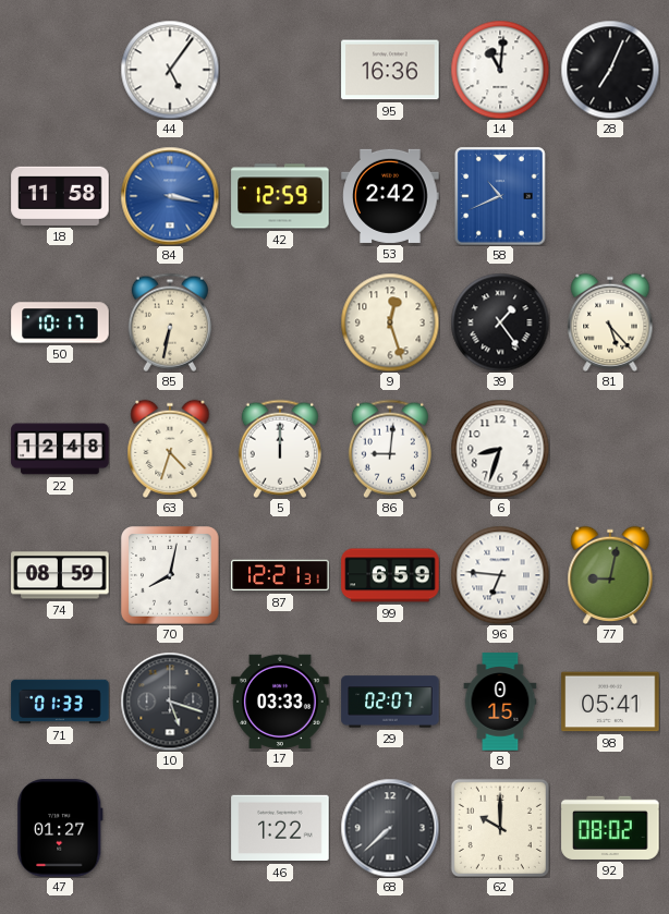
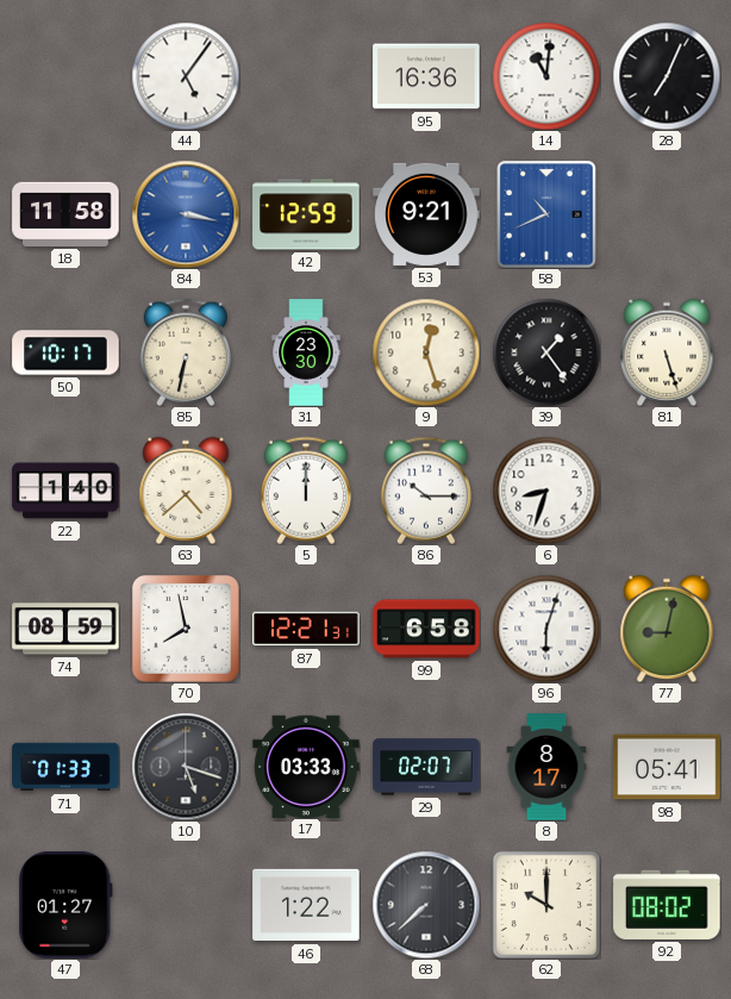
53: 2:42 -> 9:21
31: none -> 23:30
81: 5:23 -> 5:27
22: 12:48 -> 1:40
63: 4:33 -> 4:38
86: 9:01 -> 10:15
70: 8:02 -> 7:58
99: 6:59 -> 6:58
96: 6:46 -> 6:03
8: 0:15 -> 8:17
